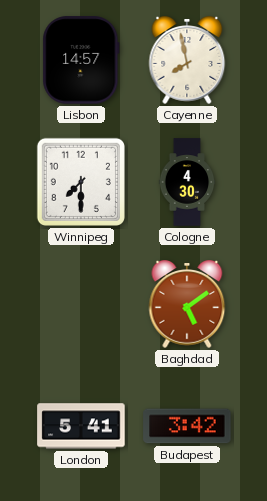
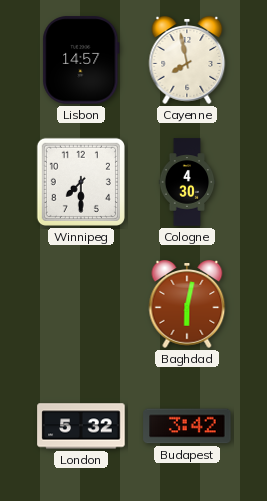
Baghdad: 5:09 -> 6:02
London: 5:41 -> 5:32
